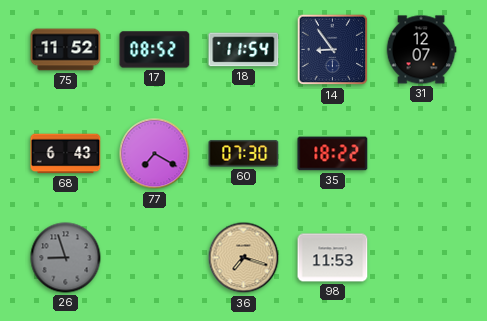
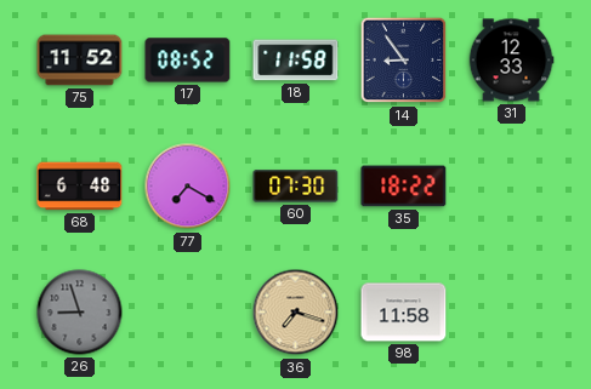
18: 11:54 -> 11:58
31: 12:07 -> 12:33
68: 6:43 -> 6:48
98: 11:53 -> 11:58
